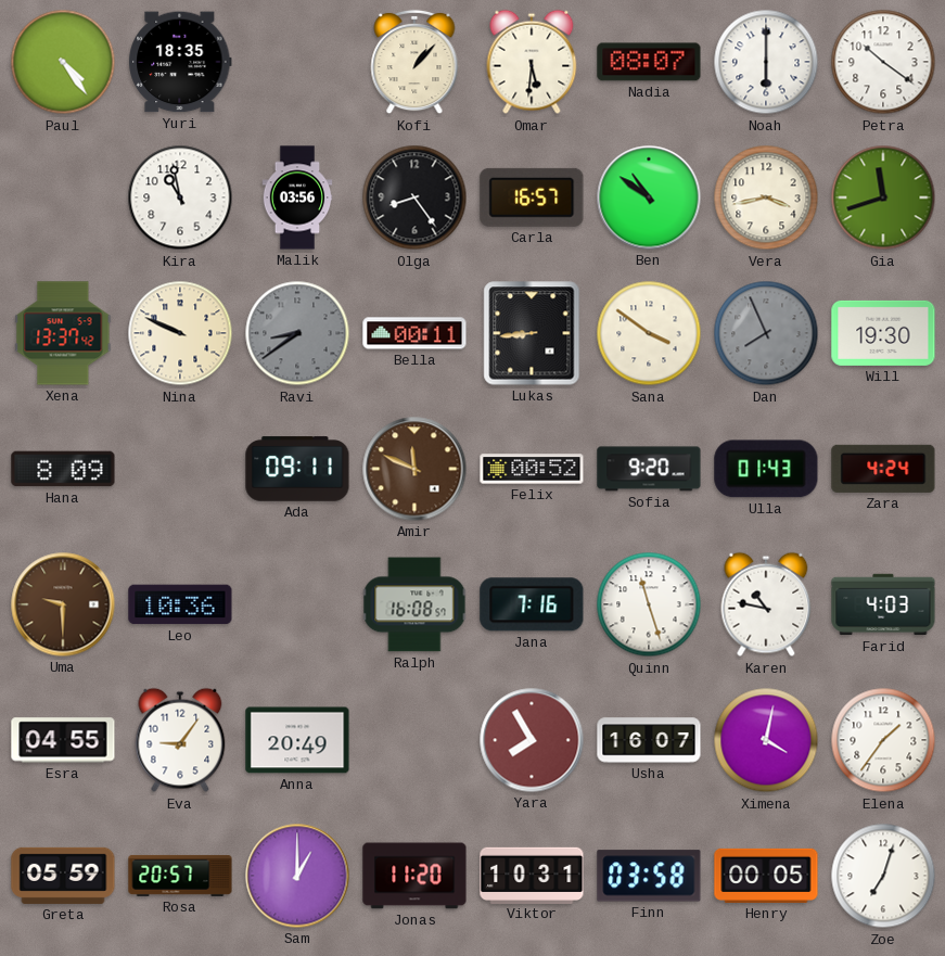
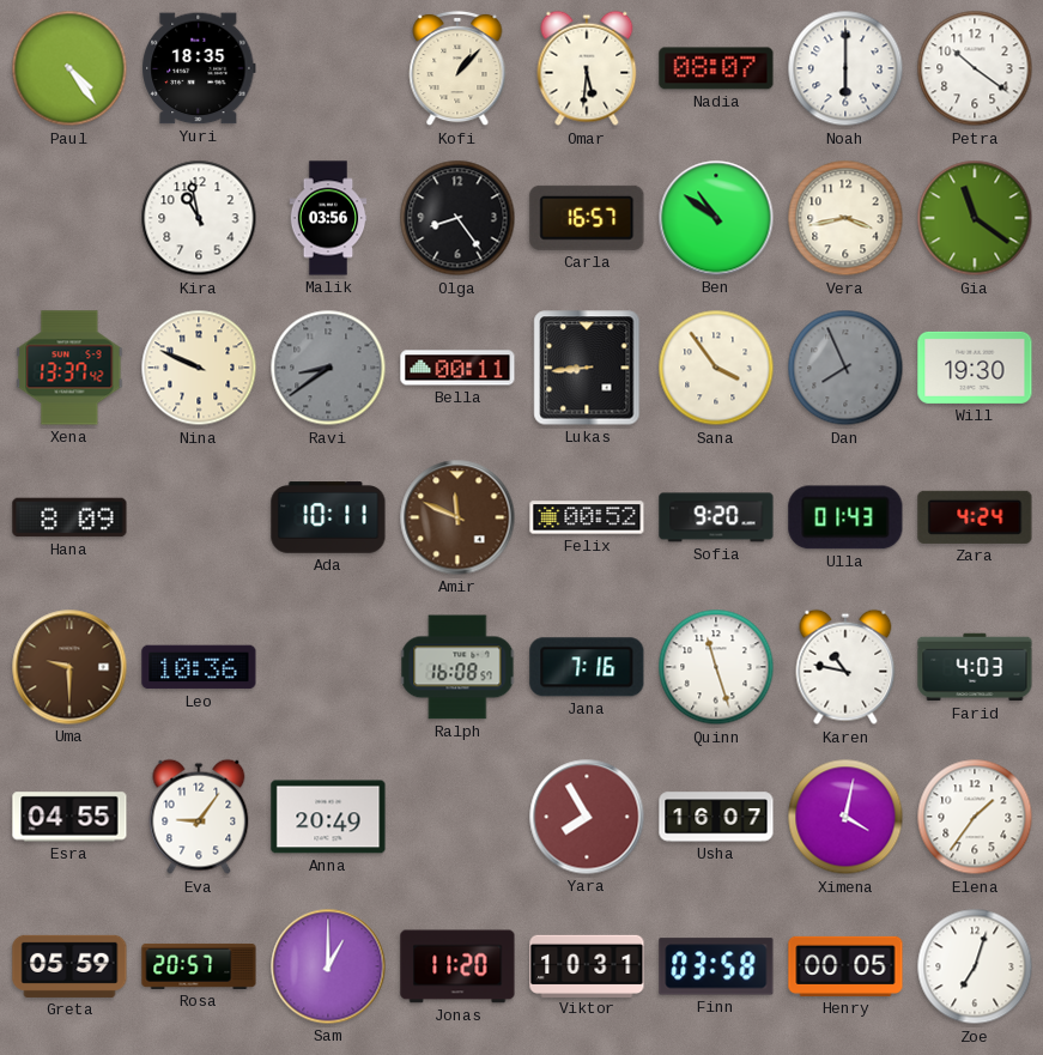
Gia: 11:42 -> 11:21
Sana: 3:51 -> 3:54
Ada: 09:11 -> 10:11
